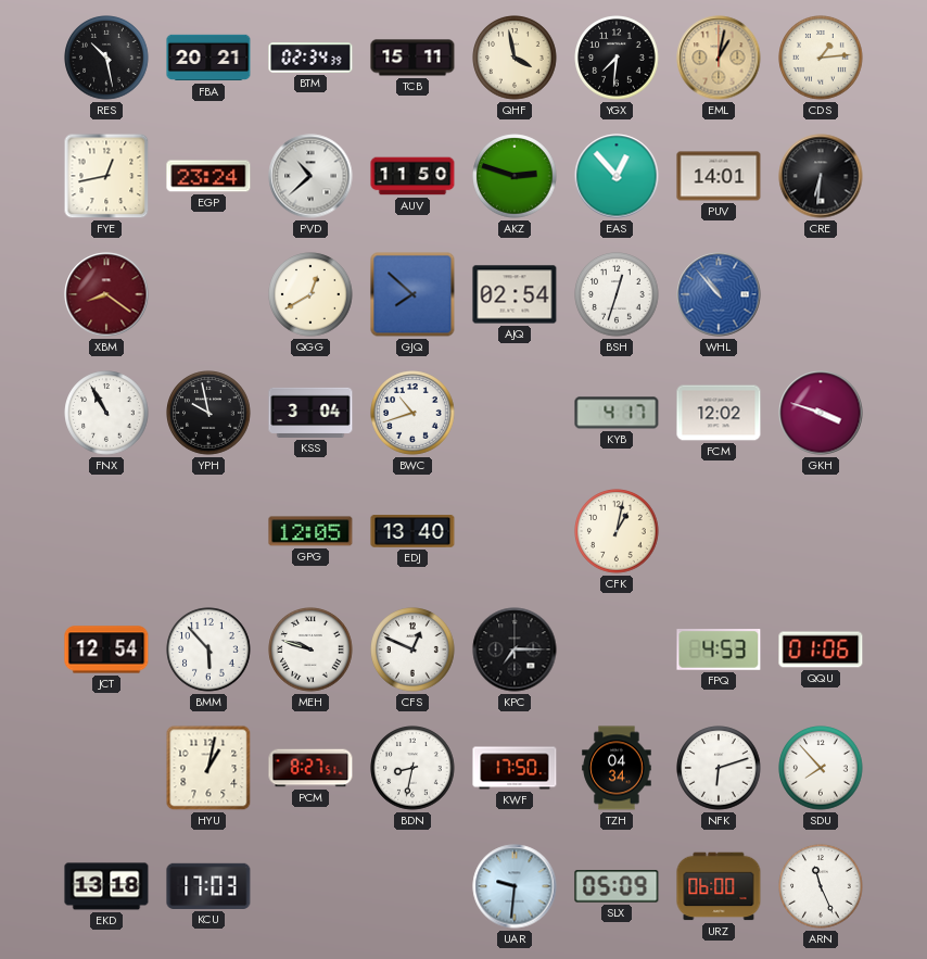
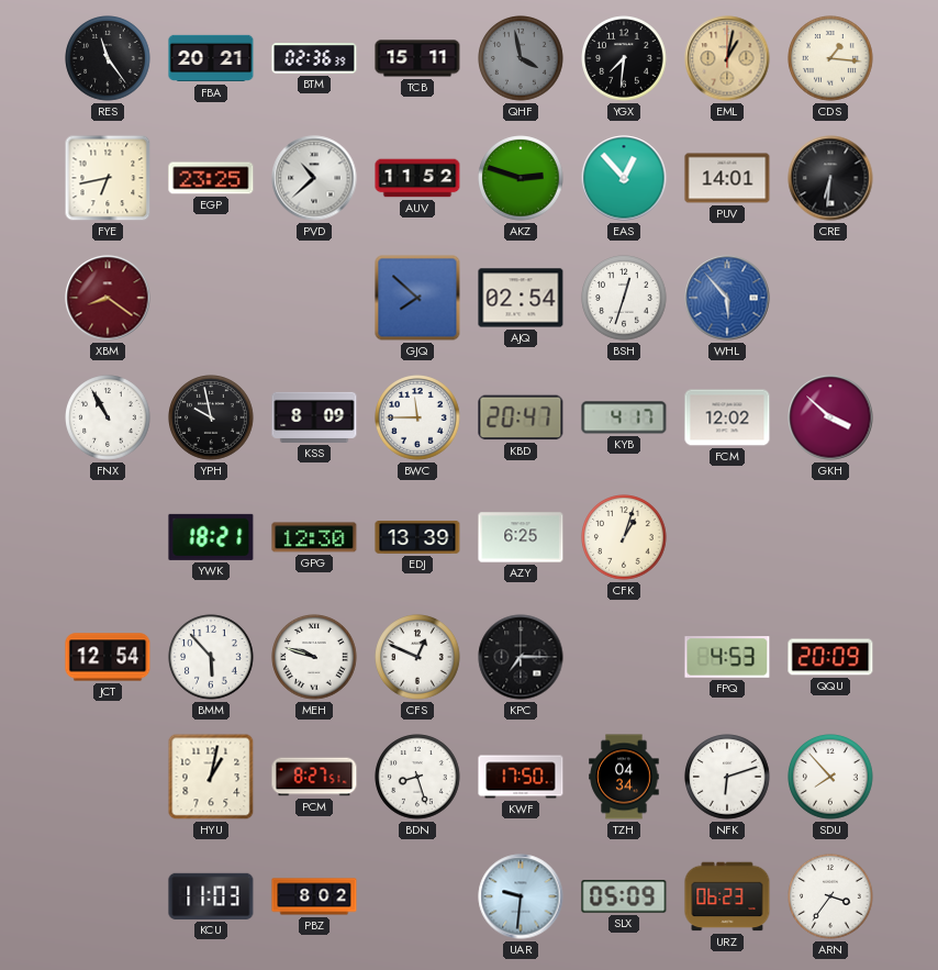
RES: 10:28 -> 11:24
BTM: 02:34 -> 02:36
QHF dial: cream -> grey
CDS: 1:14 -> 1:16
FYE: 12:43 -> 6:43
EGP: 23:24 -> 23:25
AUV: 11:50 -> 11:52
QGG: 12:40 -> none
WHL: 10:53 -> 5:53
KSS: 3:04 -> 8:09
BWC: 10:42 -> 11:45
KBD: none -> 20:47
GKH: 3:48 -> 3:52
YWK: none -> 18:21
GPG: 12:05 -> 12:30
EDJ: 13:40 -> 13:39
AZY: none -> 6:25
CFK: 1:02 -> 1:03
QQU: 01:06 -> 20:09
BDN: 8:32 -> 8:27
EKD: 13:18 -> none
KCU: 17:03 -> 11:03
PBZ: none -> 8:02
URZ: 06:00 -> 06:23
ARN: 11:26 -> 3:36
